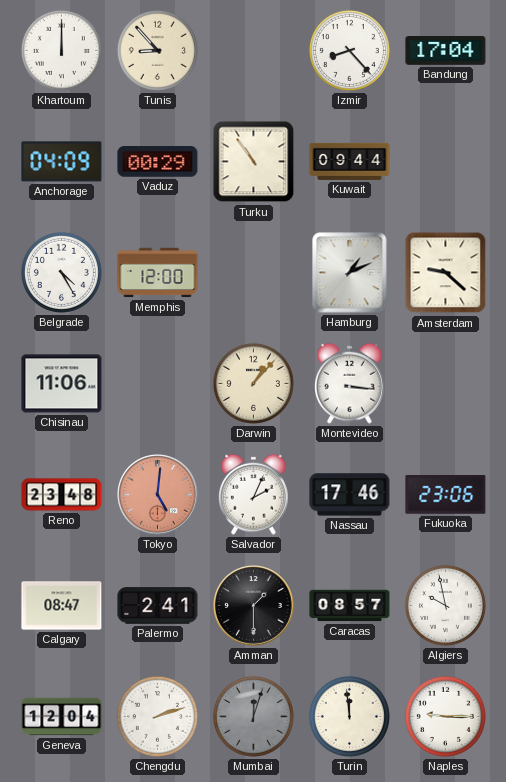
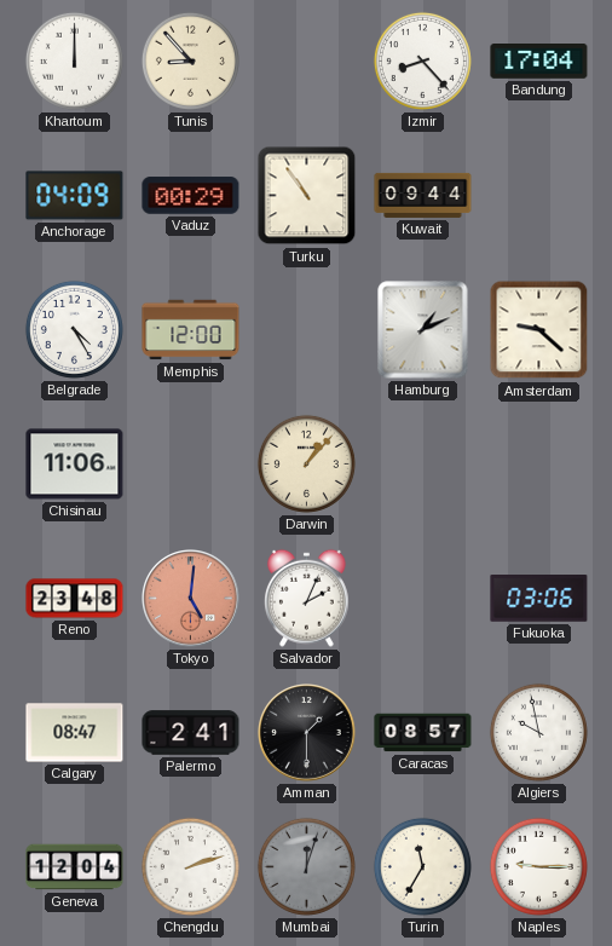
Montevideo: 3:16 -> none
Nassau: 17:46 -> none
Fukuoka: 23:06 -> 03:06
Turin: 11:59 -> 11:35
